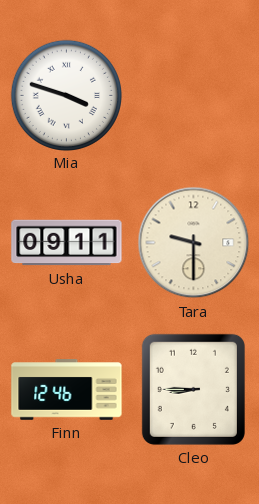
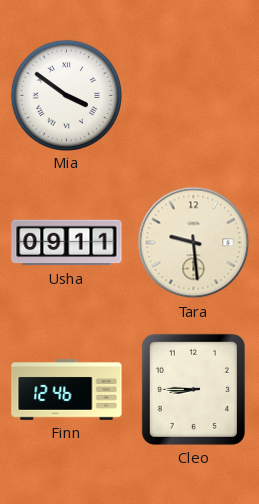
Mia: 3:48 -> 3:51
Tara: 9:30 -> 9:29
